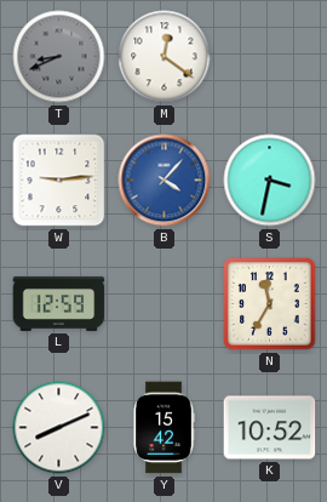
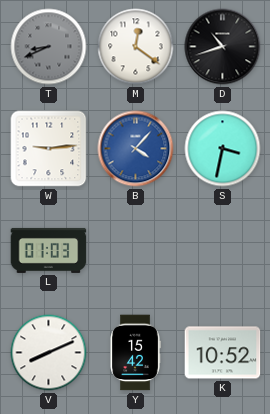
D: none -> 10:42
L: 12:59 -> 01:03
N: 11:35 -> none
